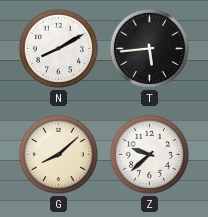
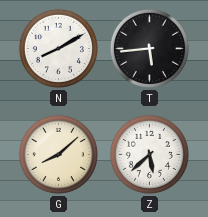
Z: 9:38 -> 5:38
